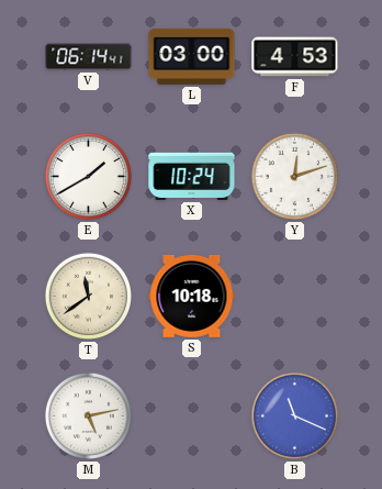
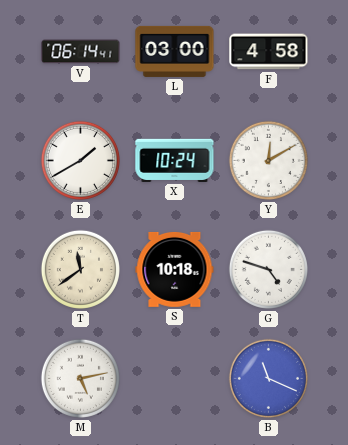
F: 4:53 -> 4:58
Y: 12:12 -> 12:10
G: none -> 4:48
